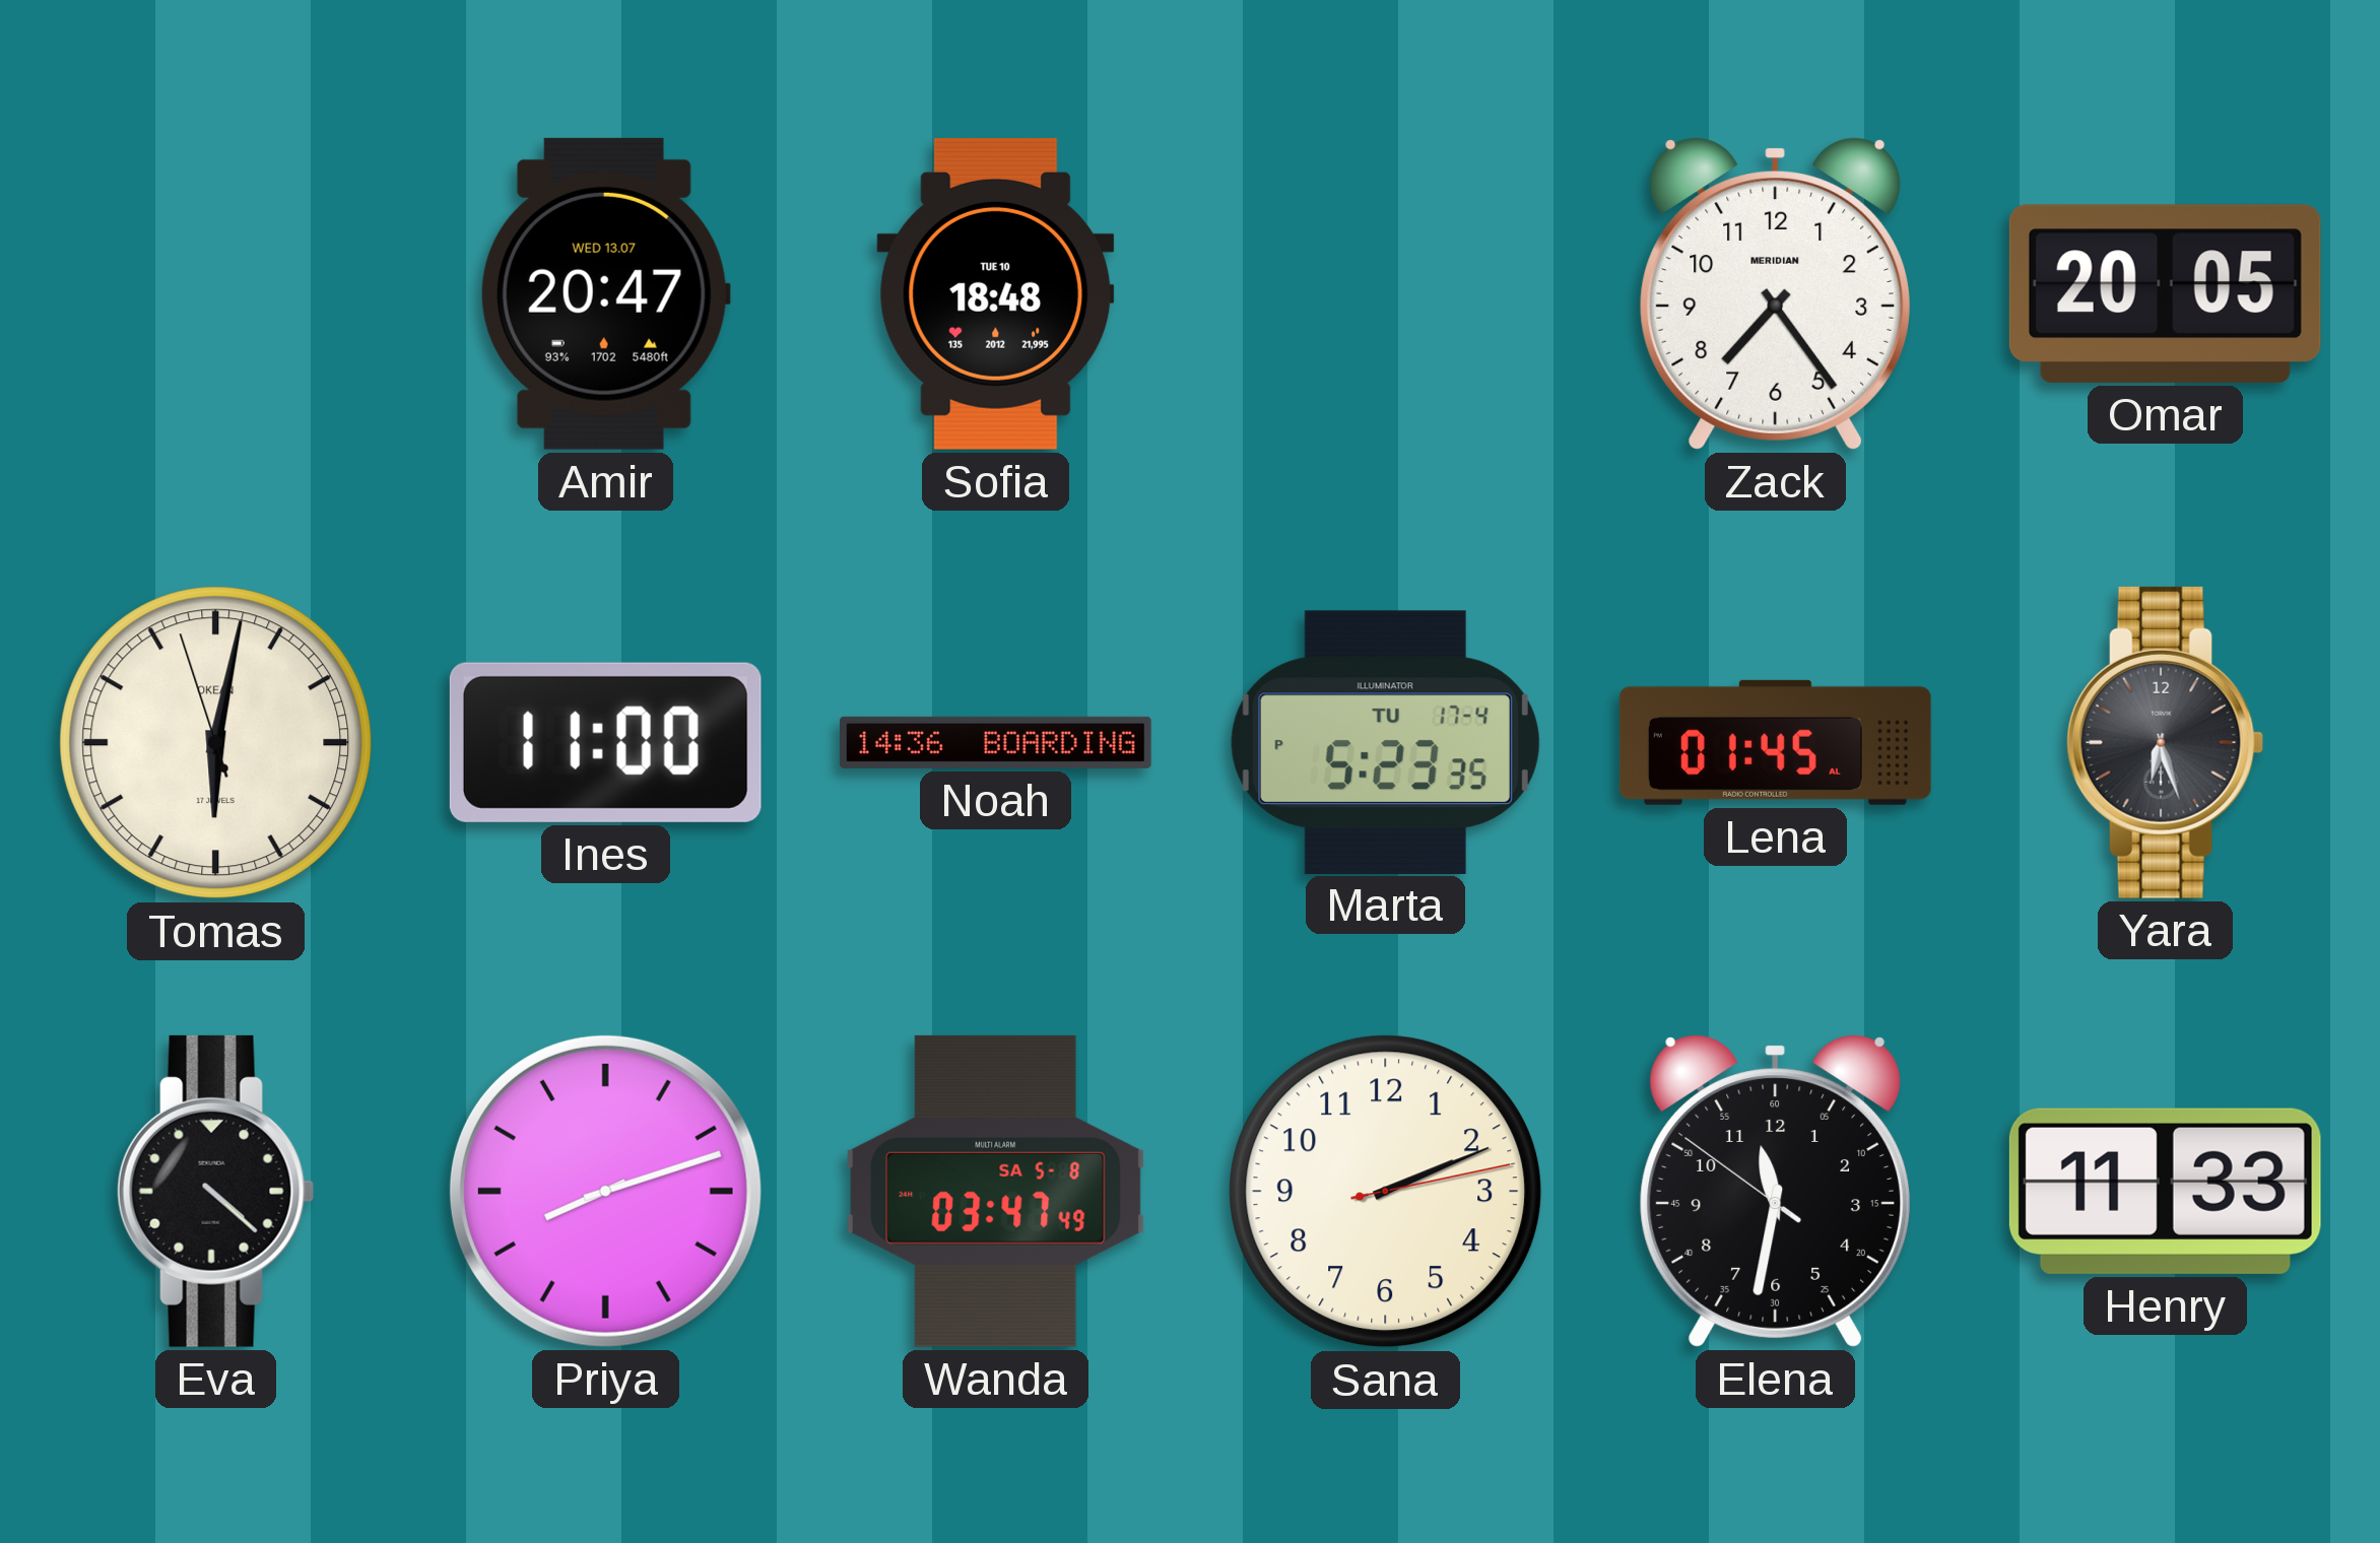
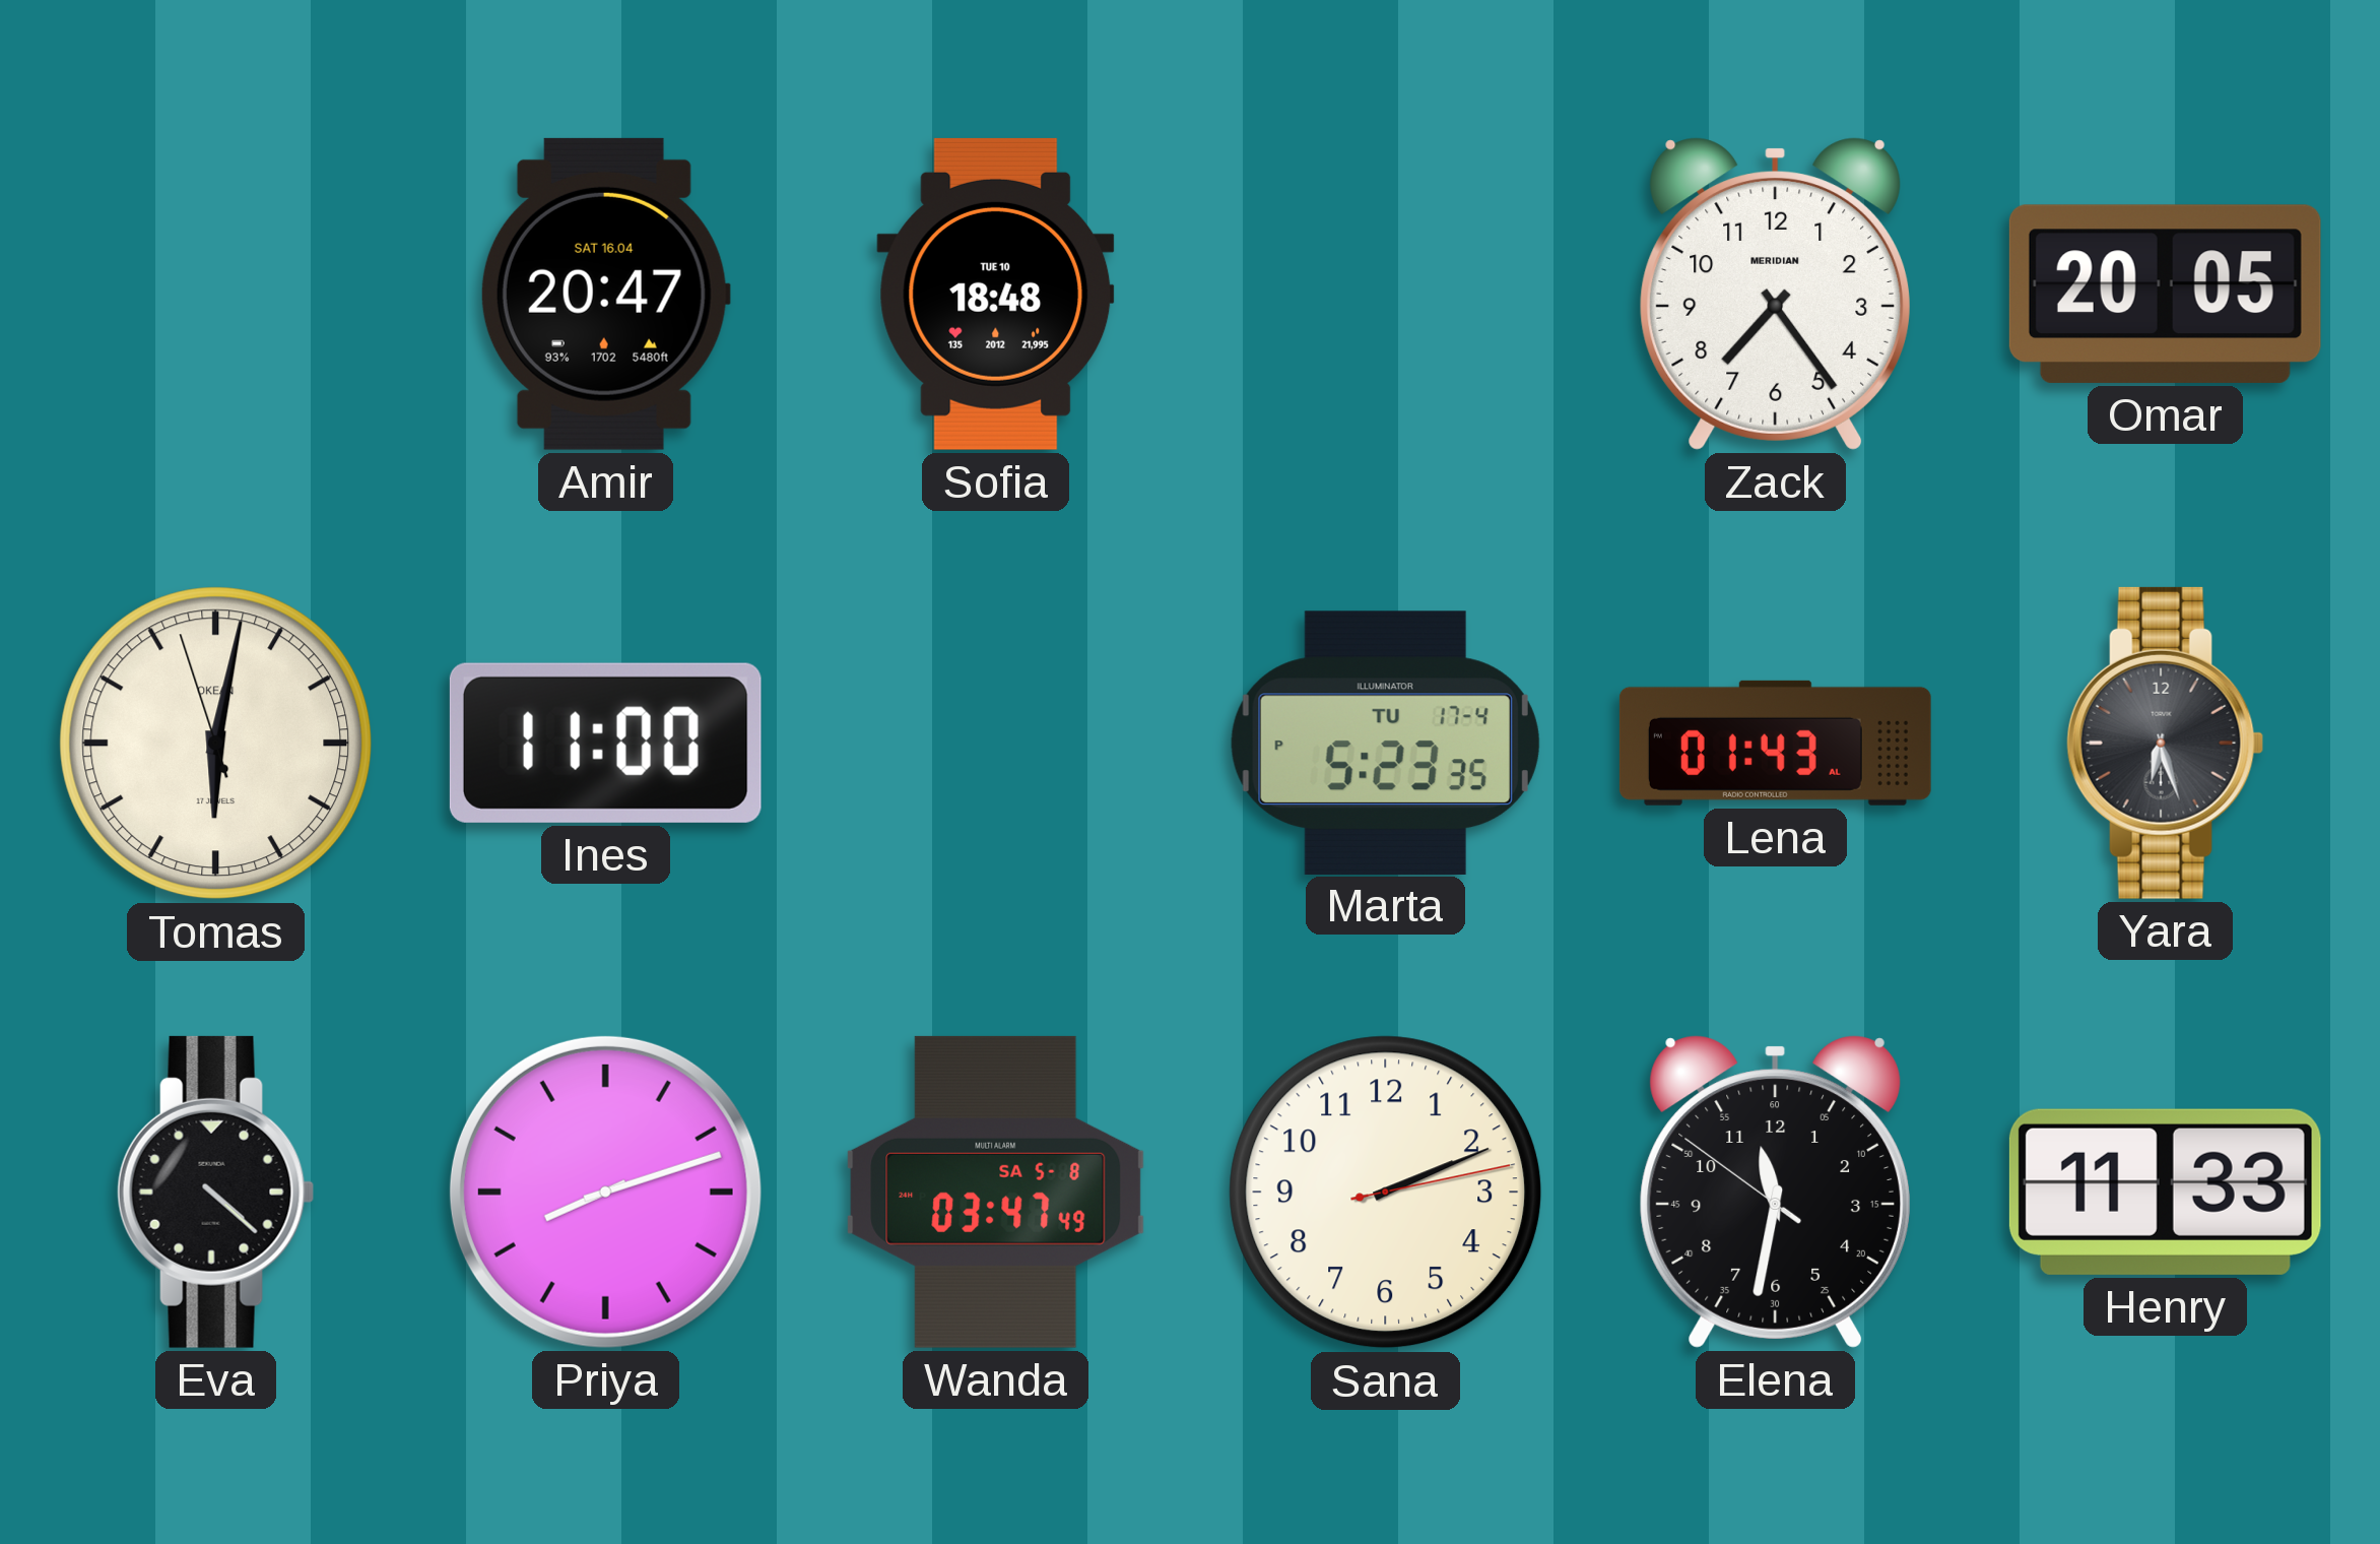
Amir date: WED 13.07 -> SAT 16.04
Noah: 14:36 -> none
Lena: 01:45 -> 01:43
